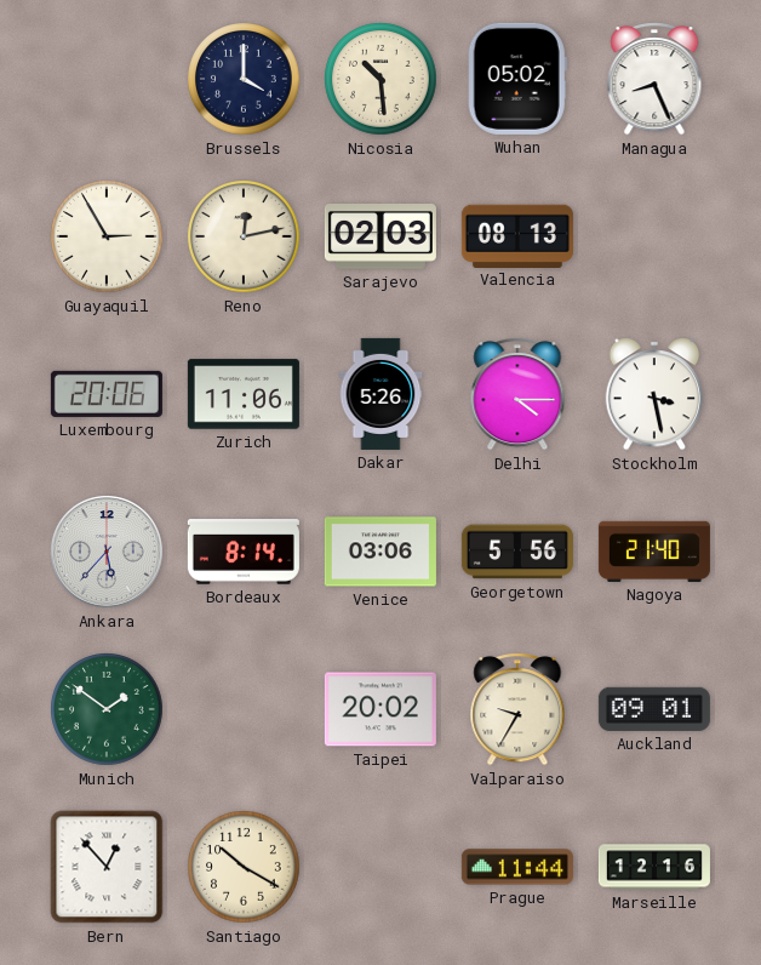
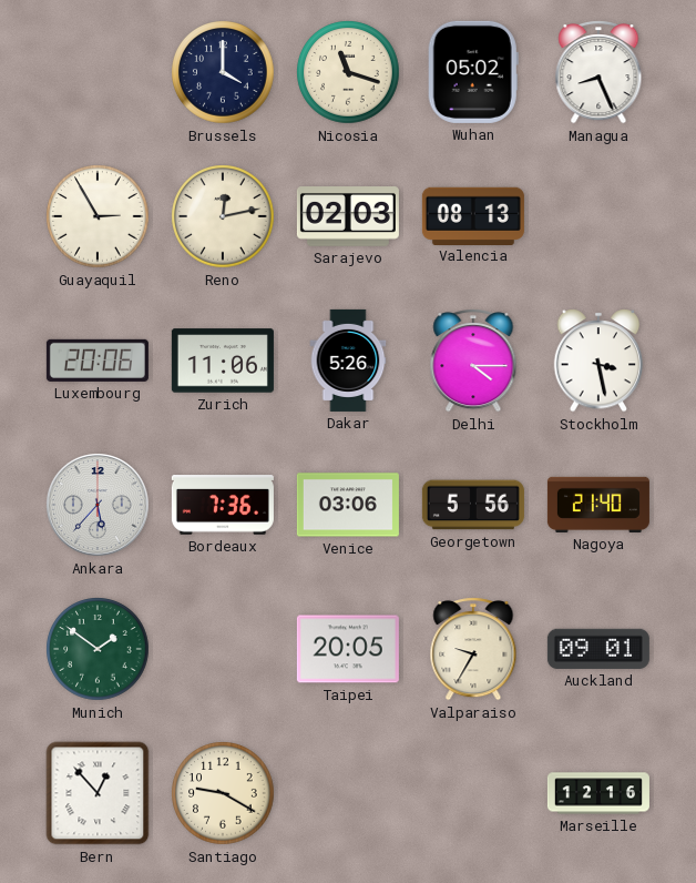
Nicosia: 10:29 -> 11:18
Bordeaux: 8:14 -> 7:36
Taipei: 20:02 -> 20:05
Santiago: 10:20 -> 9:20
Prague: 11:44 -> none
